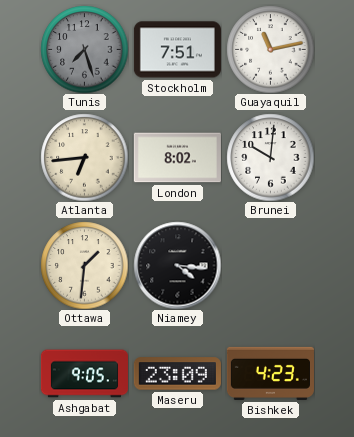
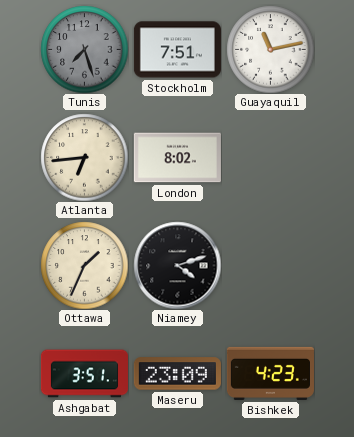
Brunei: 10:01 -> none
Ottawa: 1:31 -> 1:34
Niamey: 4:16 -> 4:12
Ashgabat: 9:05 -> 3:51
